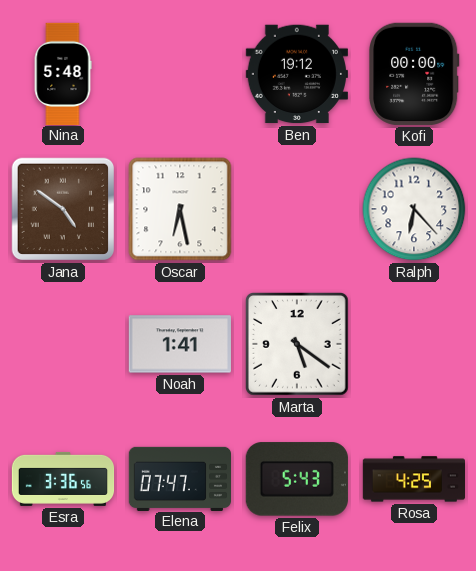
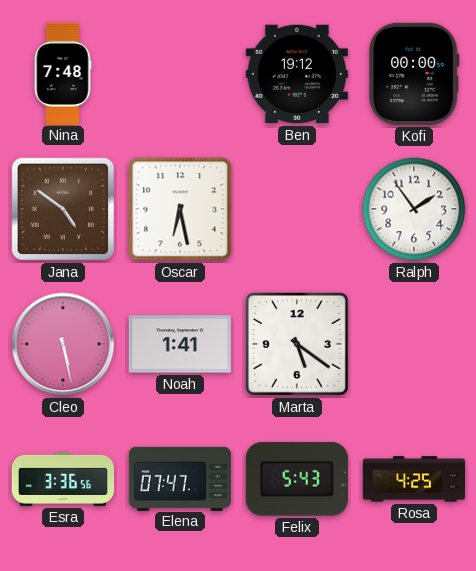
Nina: 5:48 -> 7:48
Ralph: 6:23 -> 1:54
Cleo: none -> 5:28
